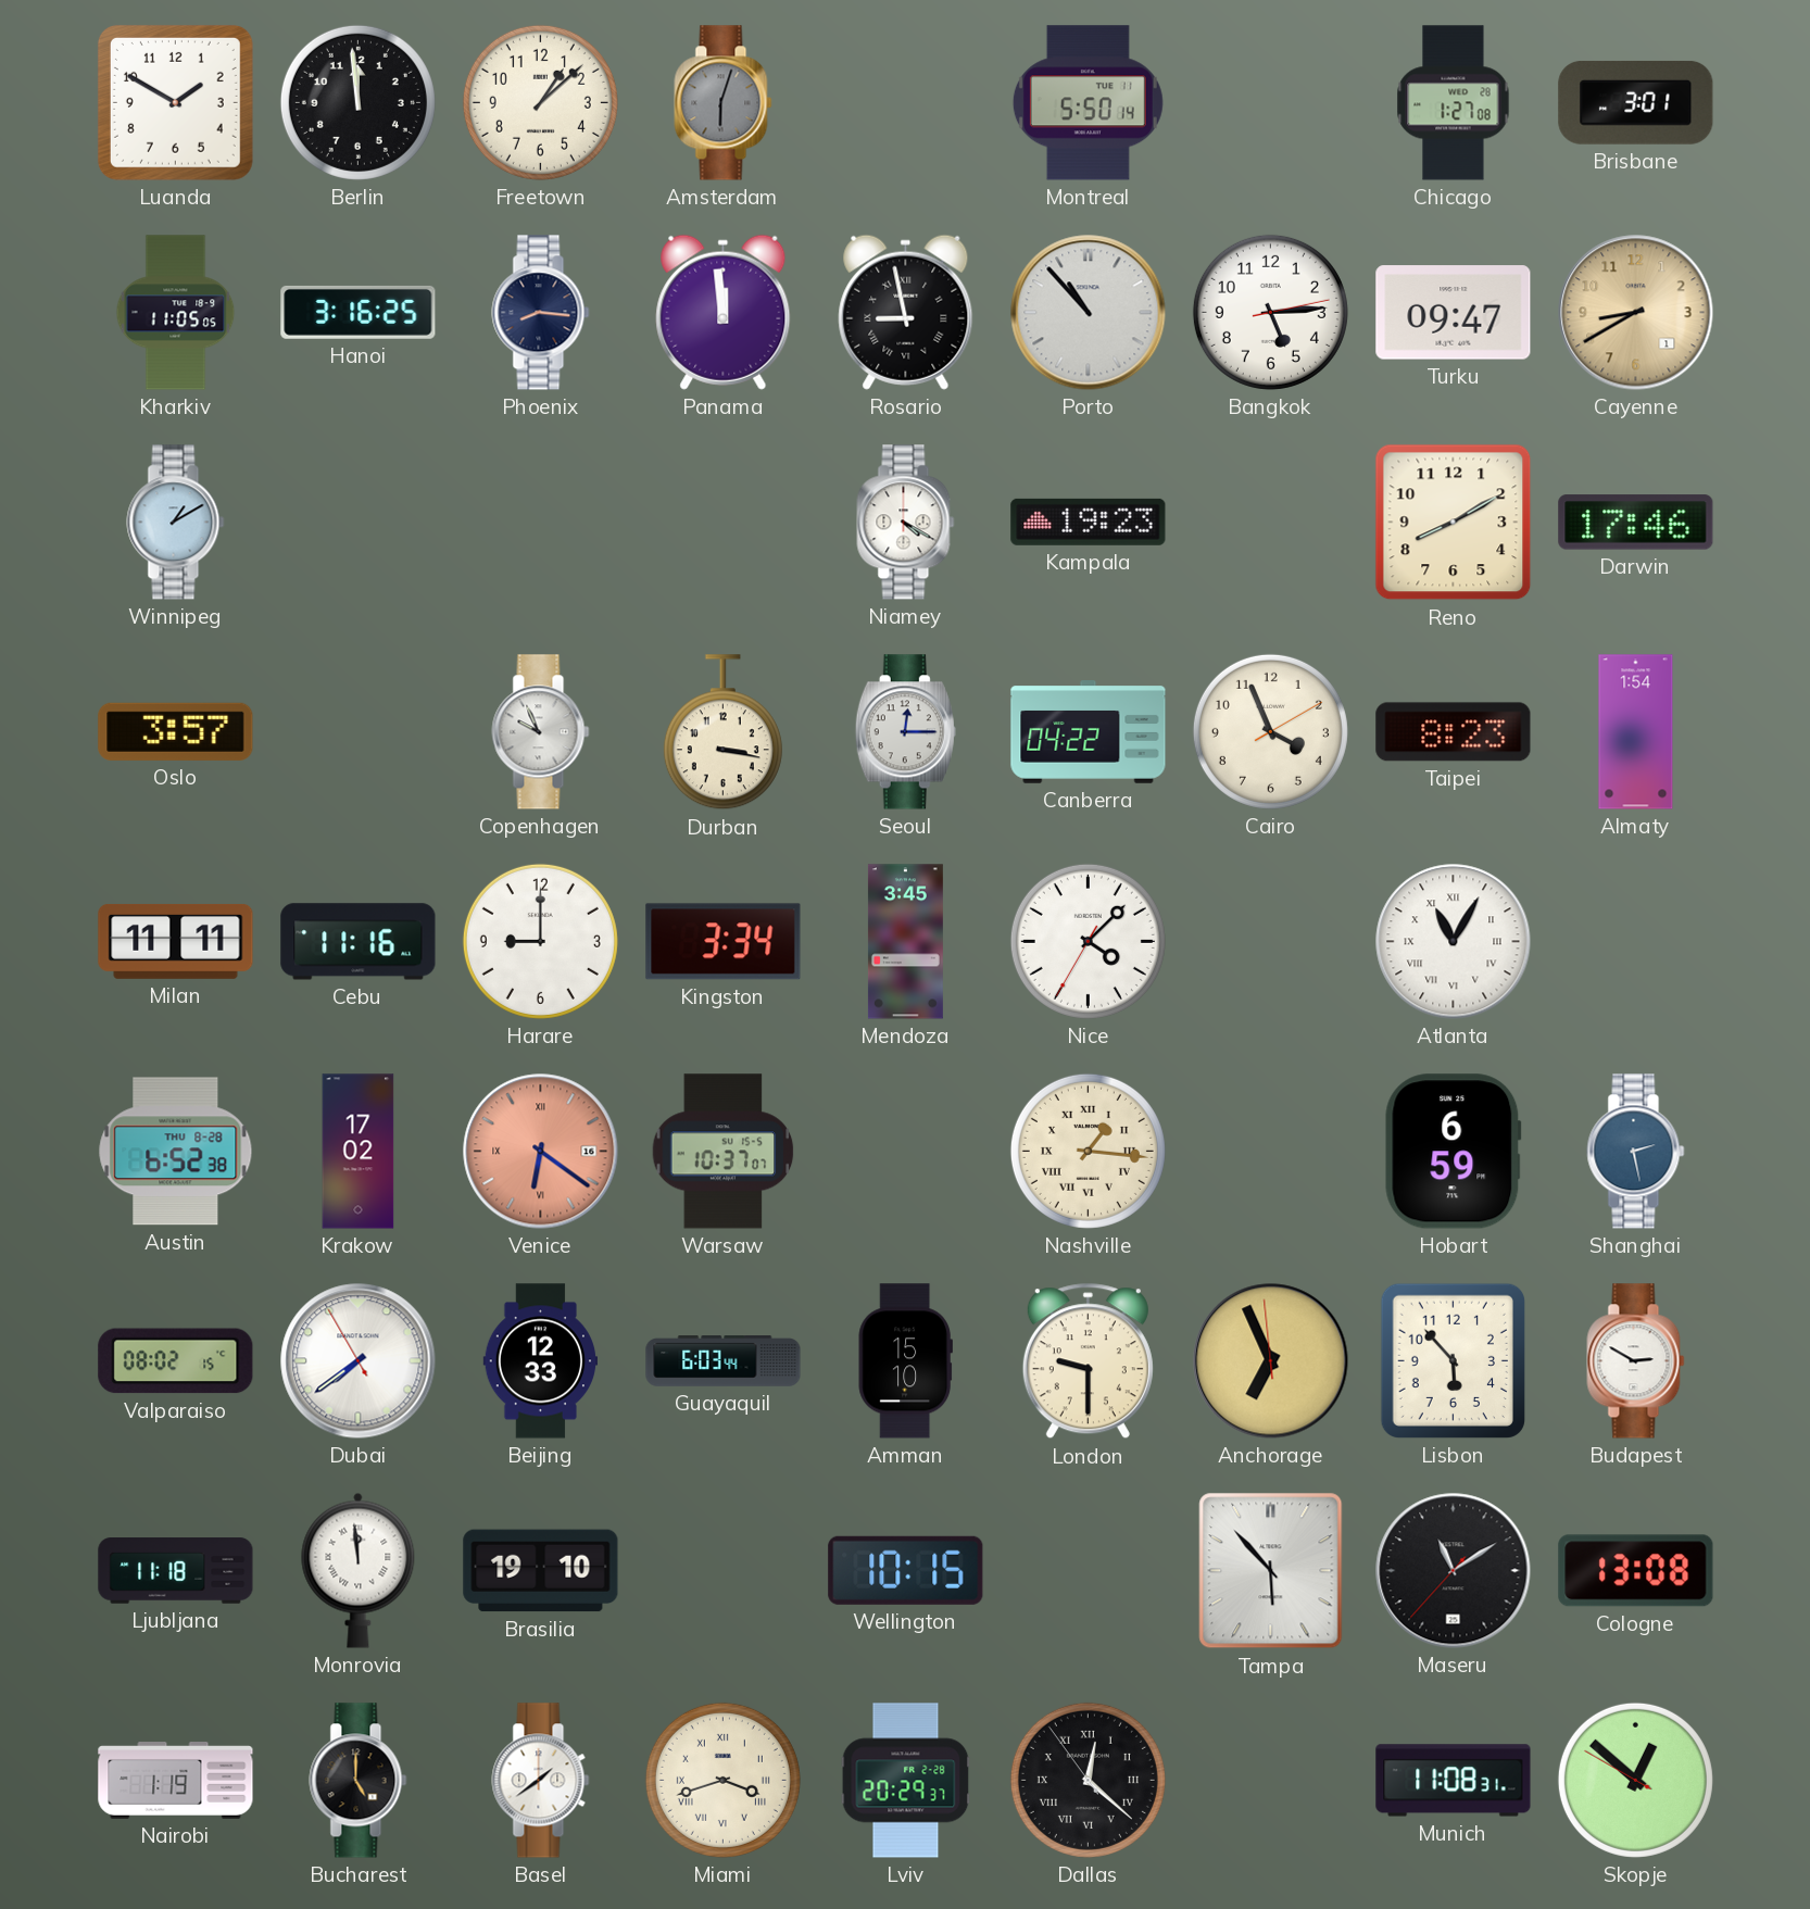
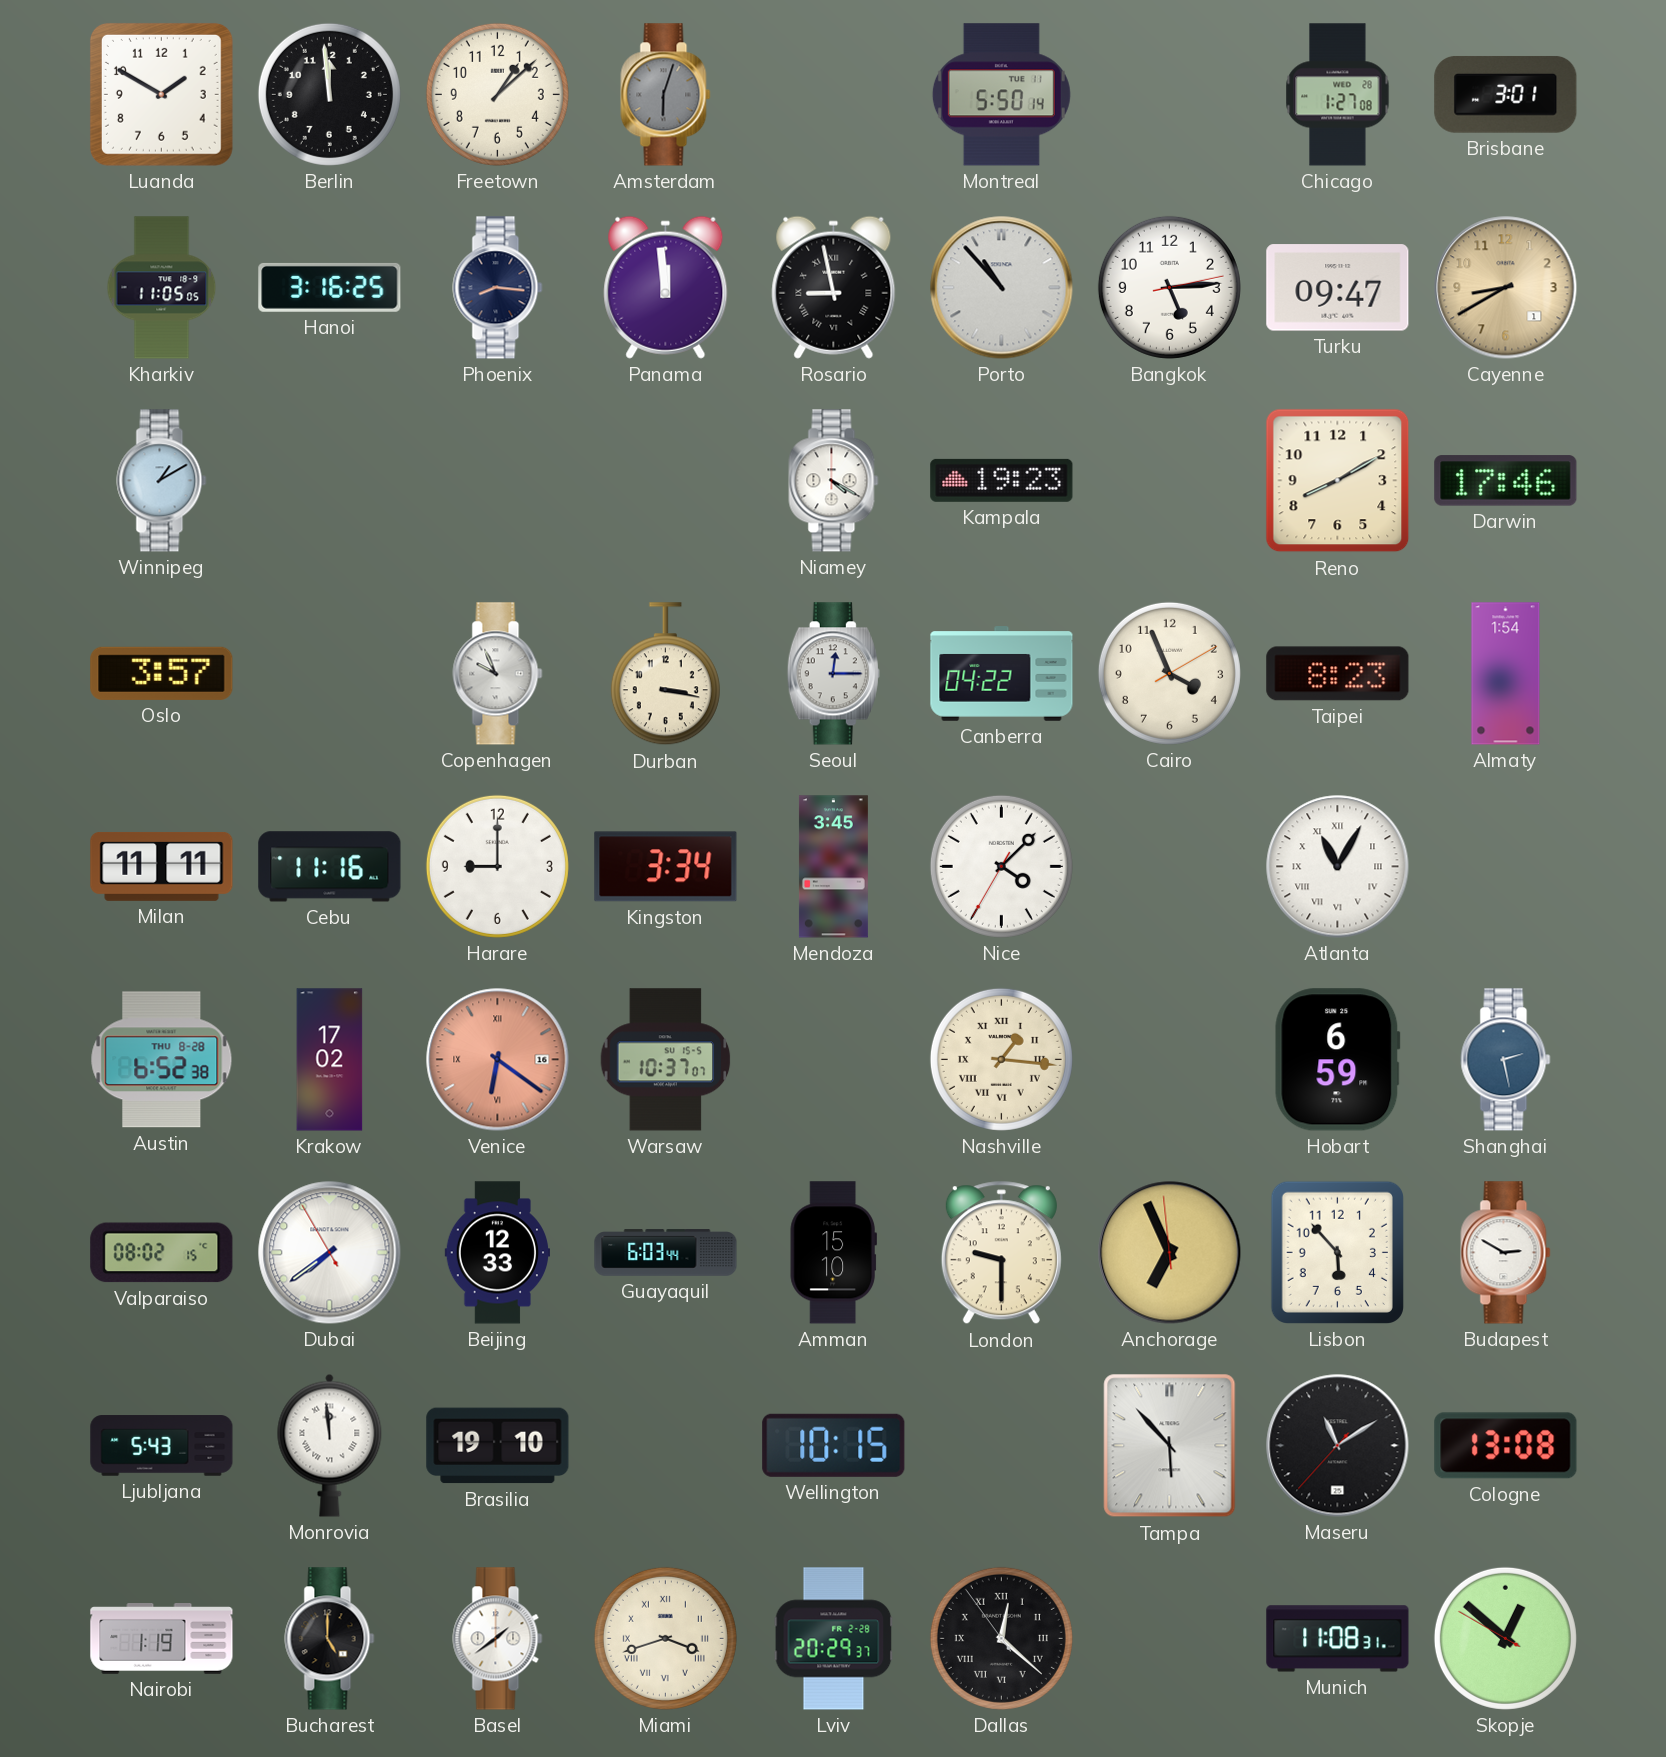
Ljubljana: 11:18 -> 5:43
